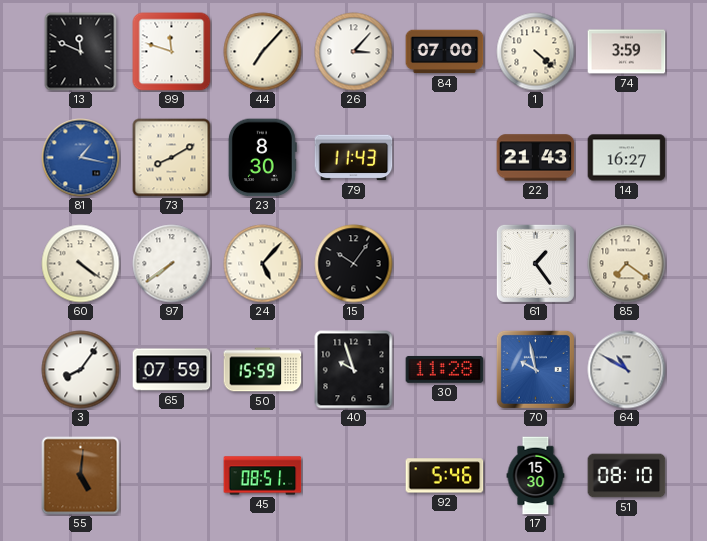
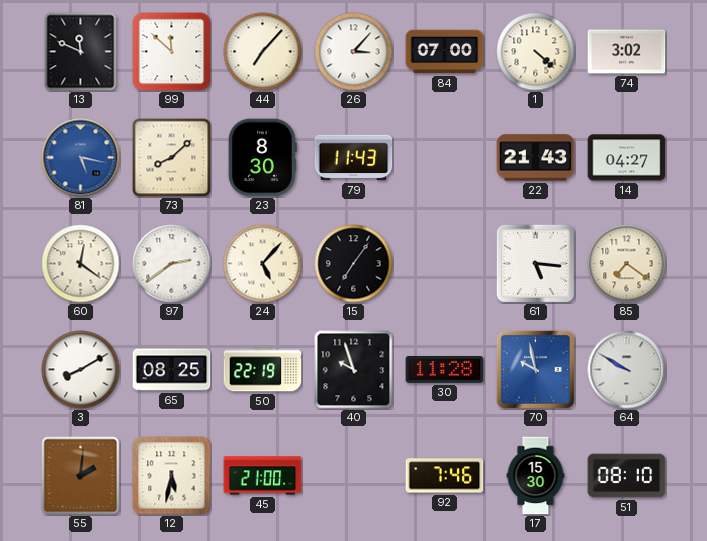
99: 11:48 -> 11:52
74: 3:59 -> 3:02
81: 1:17 -> 5:17
73: 8:10 -> 8:08
14: 16:27 -> 04:27
60: 4:21 -> 12:21
97: 7:39 -> 2:39
15: 10:06 -> 7:06
61: 1:24 -> 5:16
3: 8:06 -> 8:10
65: 07:59 -> 08:25
50: 15:59 -> 22:19
64: 10:50 -> 9:50
55: 5:01 -> 2:01
12: none -> 5:32
45: 08:51 -> 21:00
92: 5:46 -> 7:46
